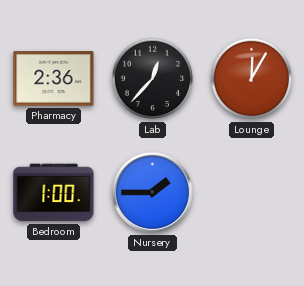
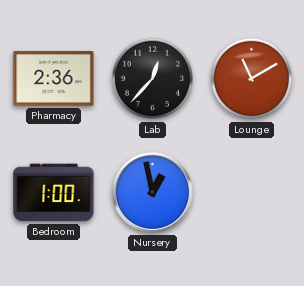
Lounge: 12:05 -> 11:10
Nursery: 1:45 -> 12:58
